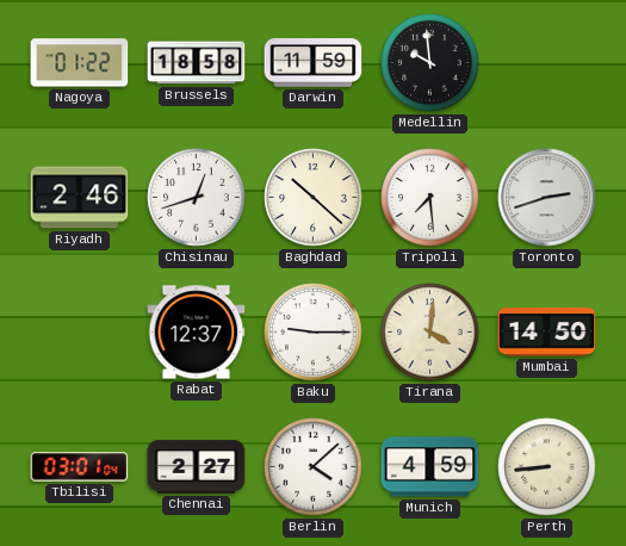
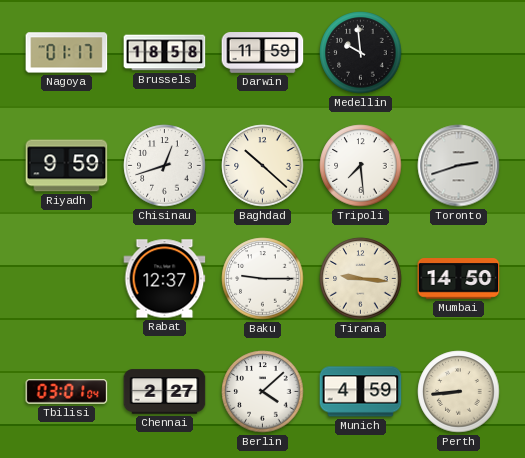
Nagoya: 01:22 -> 01:17
Riyadh: 2:46 -> 9:59
Tirana: 4:01 -> 9:16
